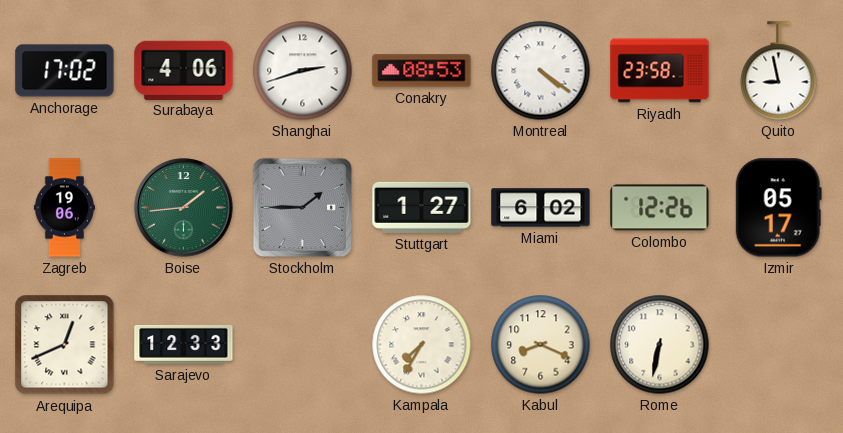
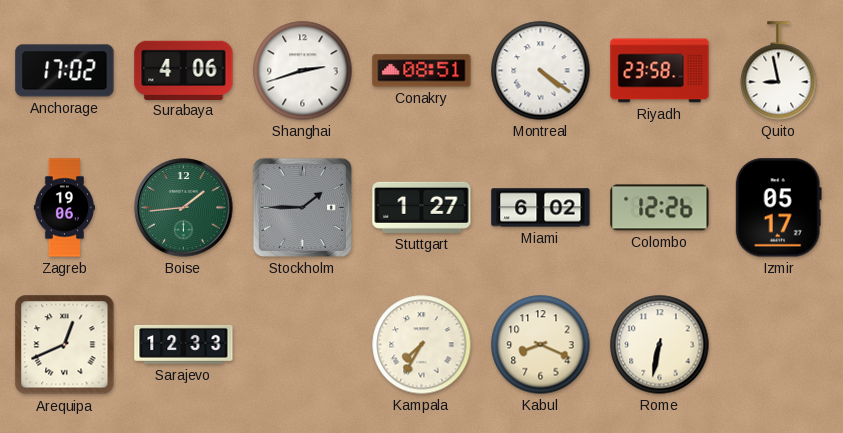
Conakry: 08:53 -> 08:51
